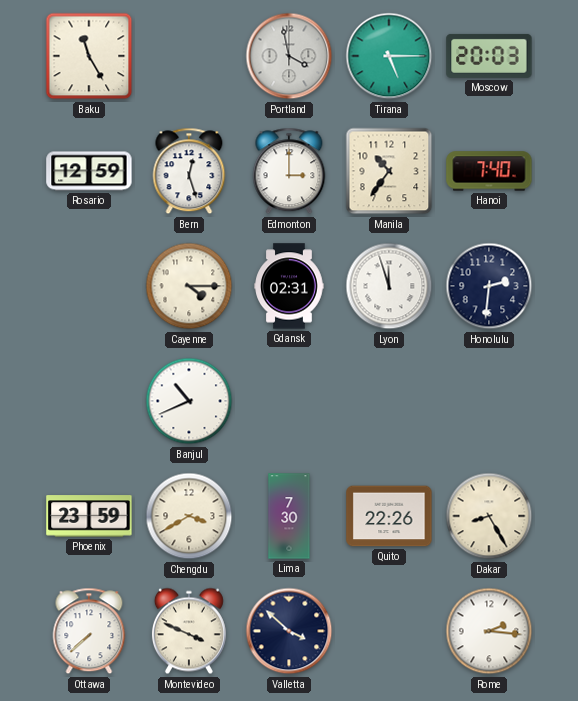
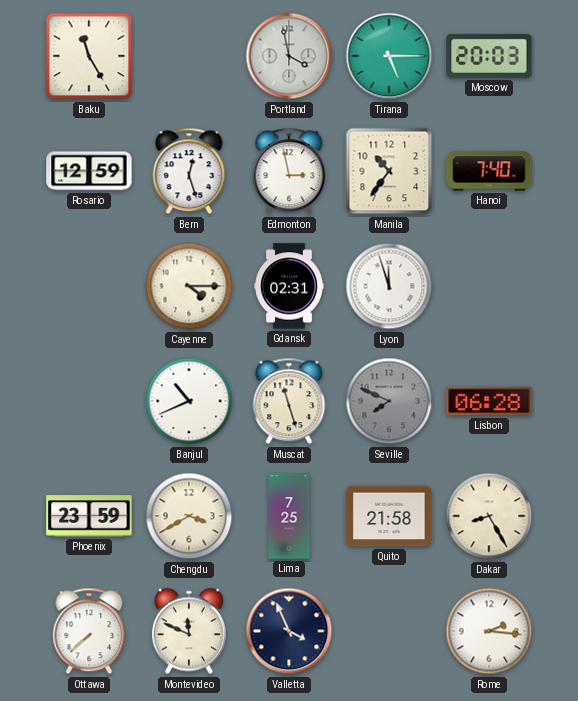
Edmonton: 3:00 -> 2:58
Honolulu: 2:31 -> none
Muscat: none -> 11:27
Seville: none -> 7:49
Lisbon: none -> 06:28
Lima: 7:30 -> 7:25
Quito: 22:26 -> 21:58
Montevideo: 3:49 -> 11:49
Valletta: 3:52 -> 3:56
